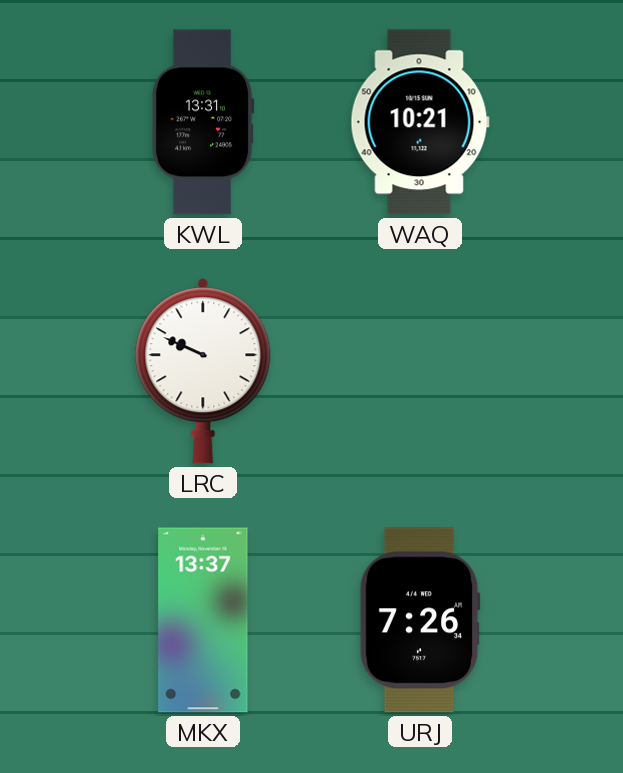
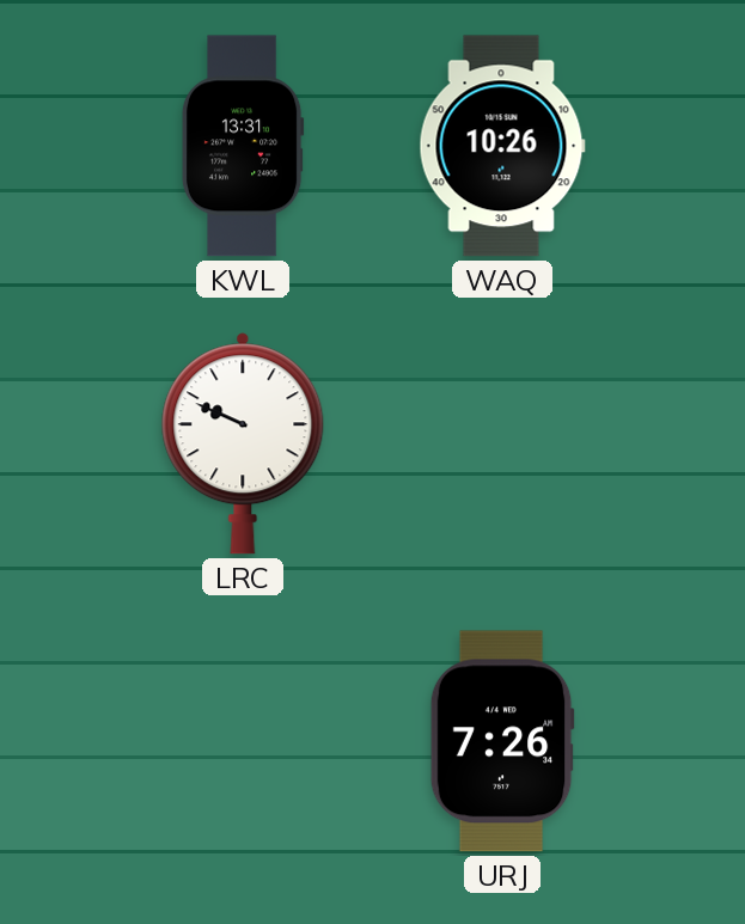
WAQ: 10:21 -> 10:26
MKX: 13:37 -> none
